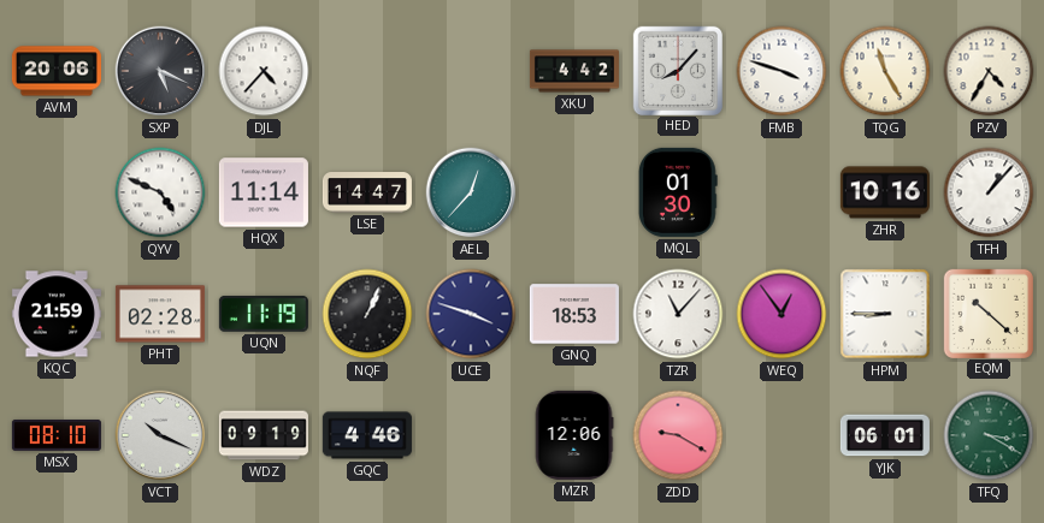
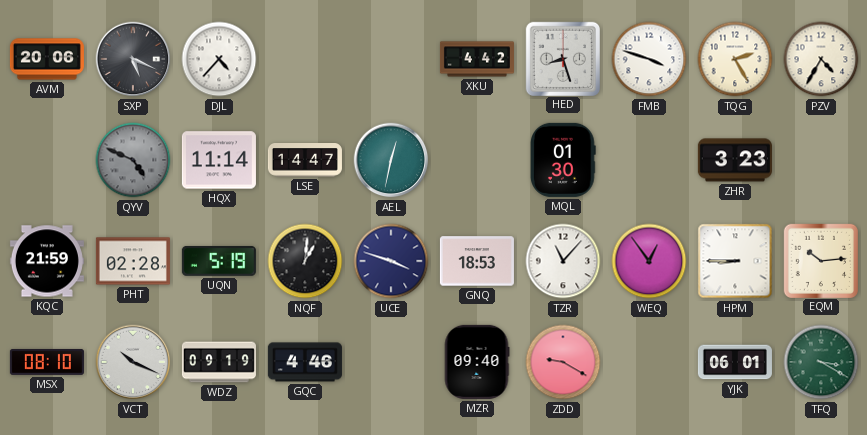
HED: 8:07 -> 8:27
TQG: 11:25 -> 2:25
QYV dial: white -> grey
AEL: 12:37 -> 12:32
ZHR: 10:16 -> 3:23
TFH: 1:07 -> none
UQN: 11:19 -> 5:19
NQF: 1:04 -> 1:01
EQM: 10:22 -> 10:14
MZR: 12:06 -> 09:40
